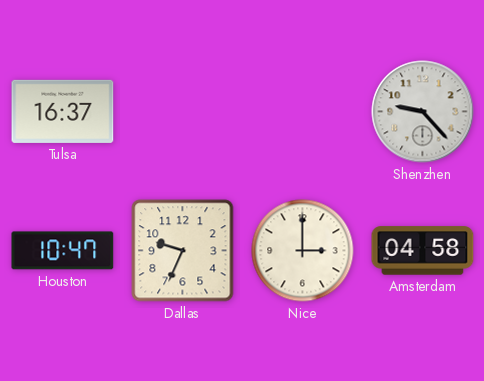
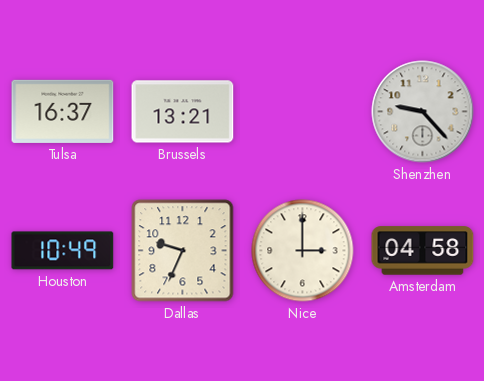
Brussels: none -> 13:21
Houston: 10:47 -> 10:49
